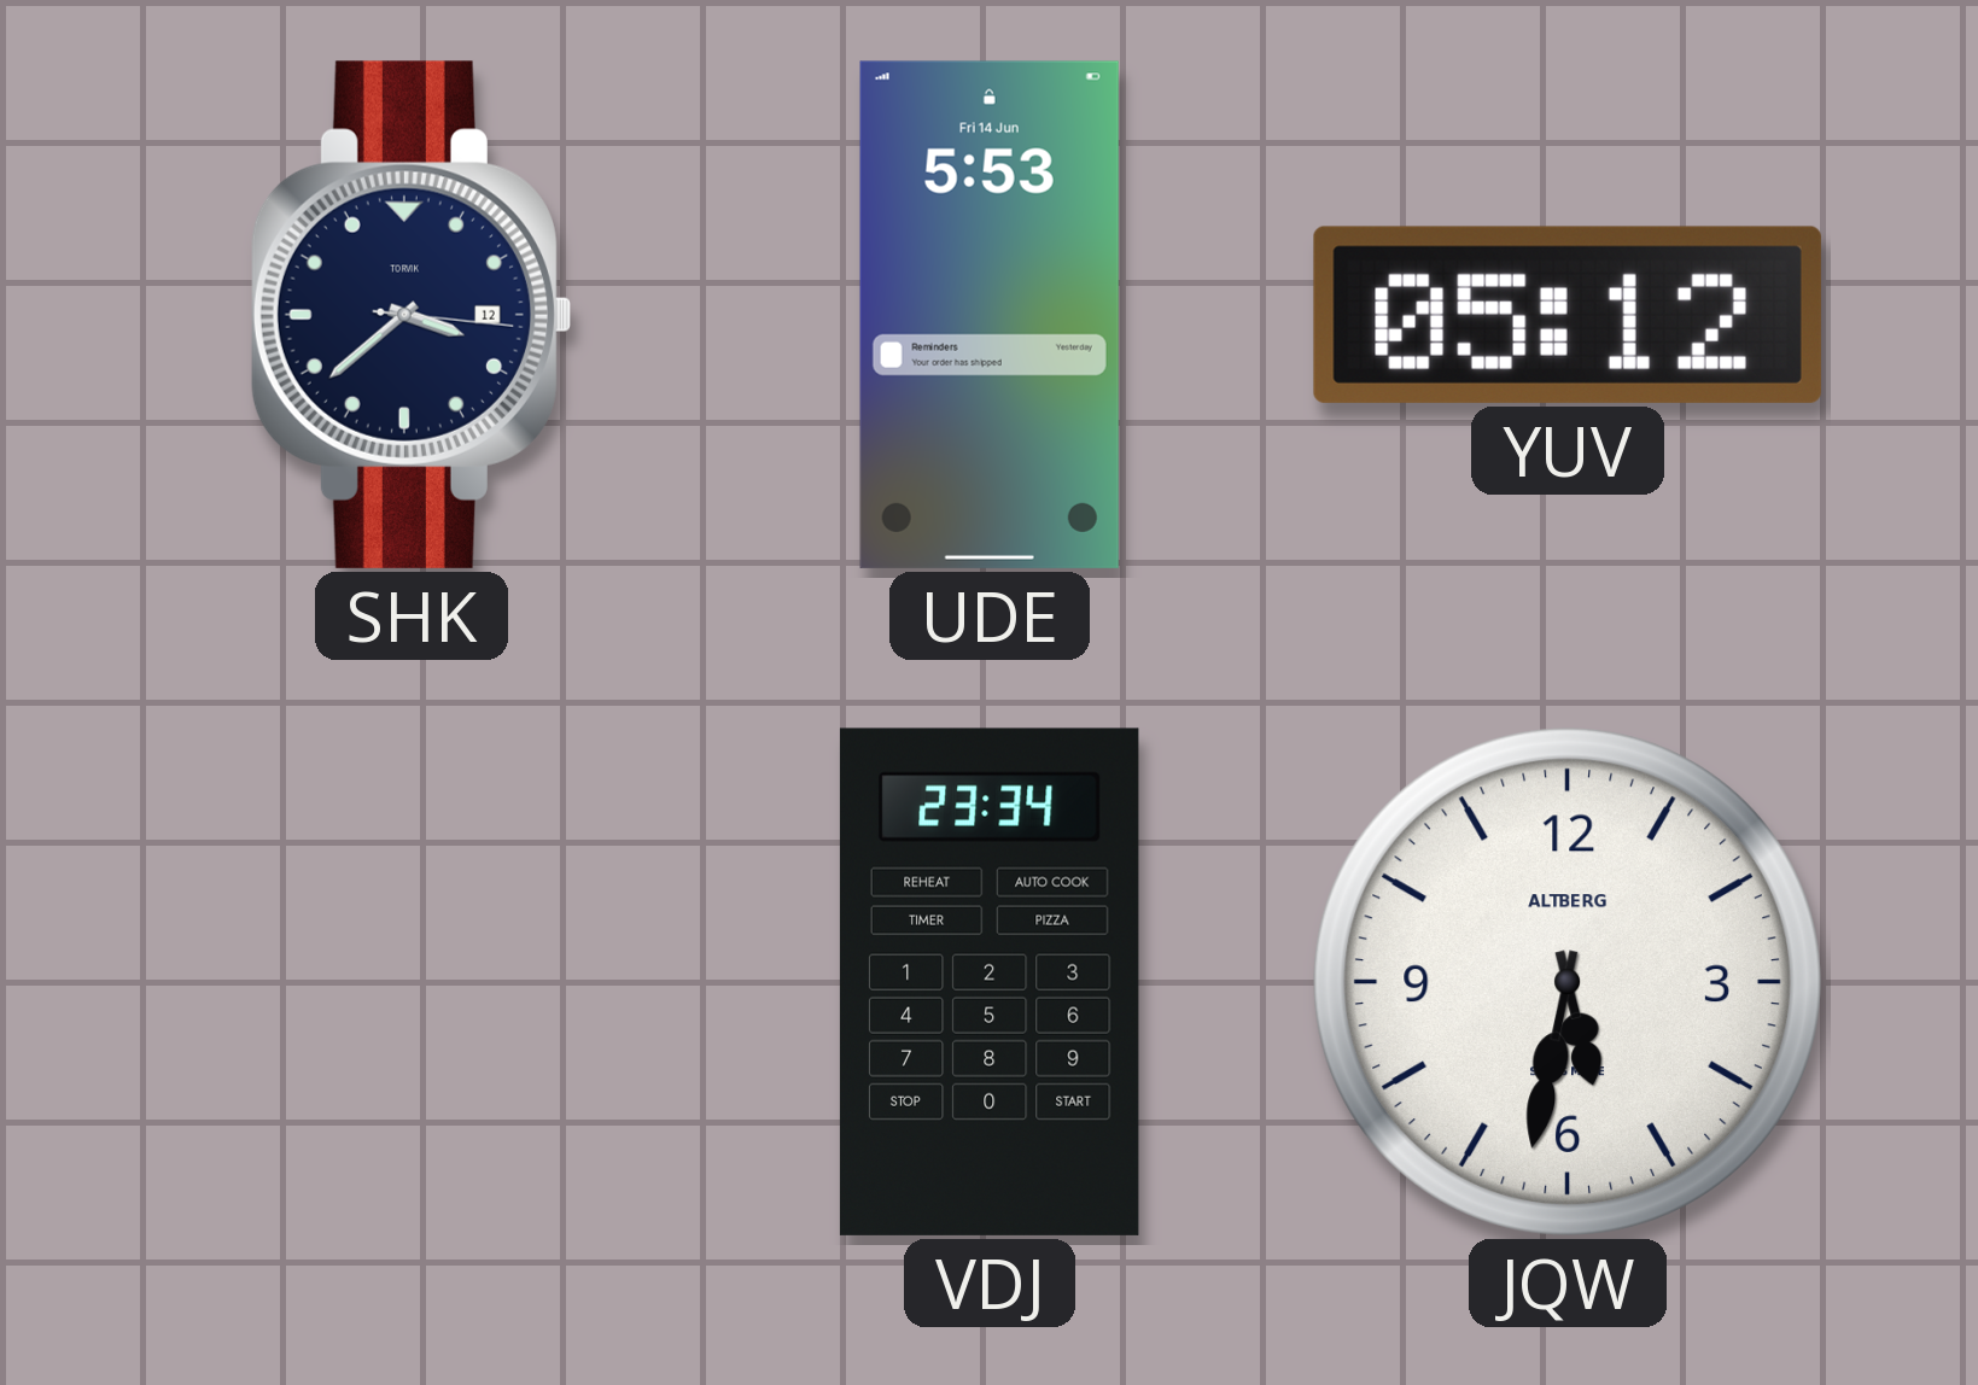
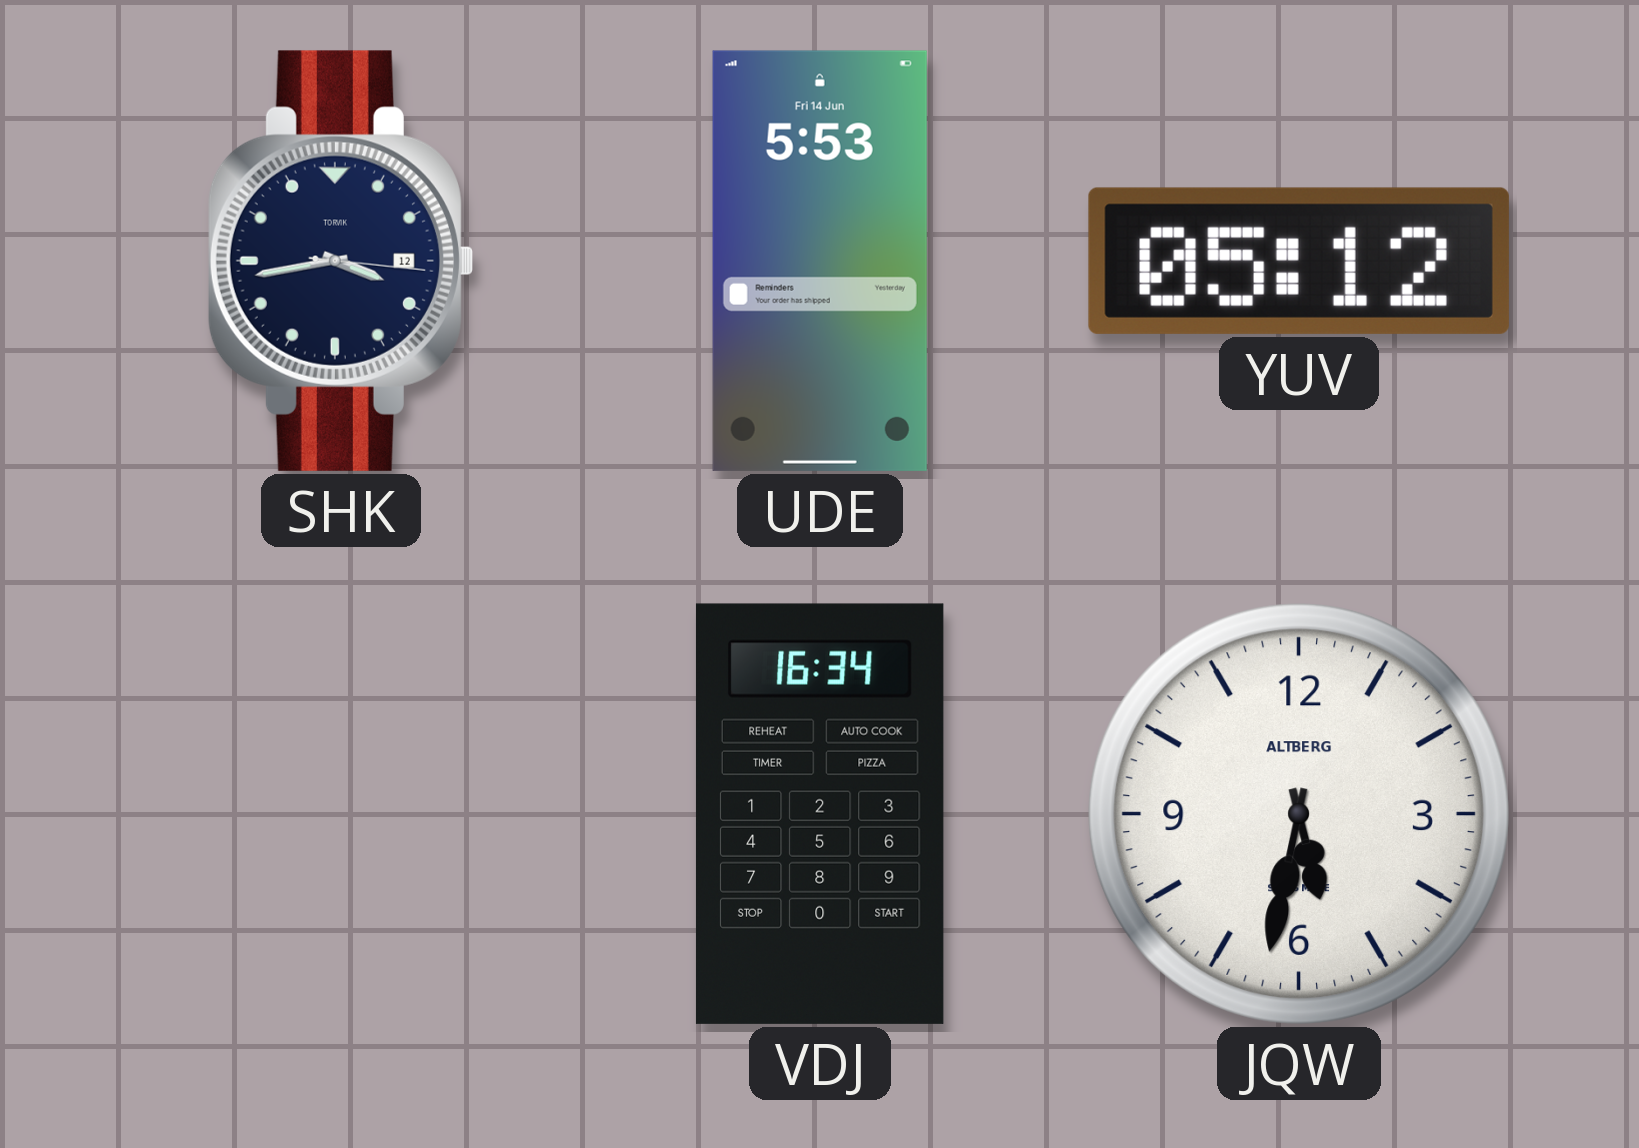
SHK: 3:38 -> 3:43
VDJ: 23:34 -> 16:34
